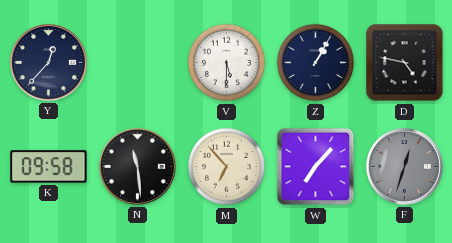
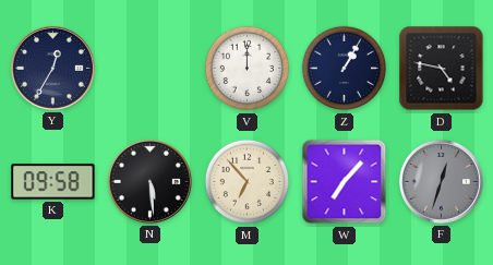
Y: 12:37 -> 12:35
V: 5:30 -> 12:00
N: 11:29 -> 5:29
